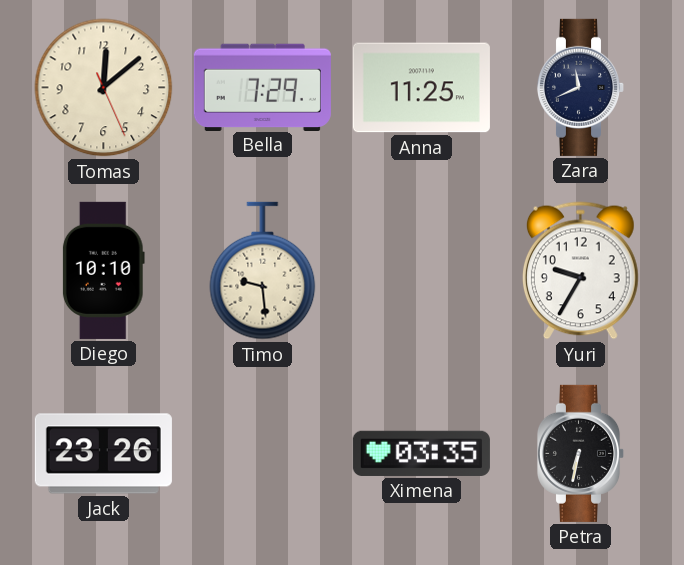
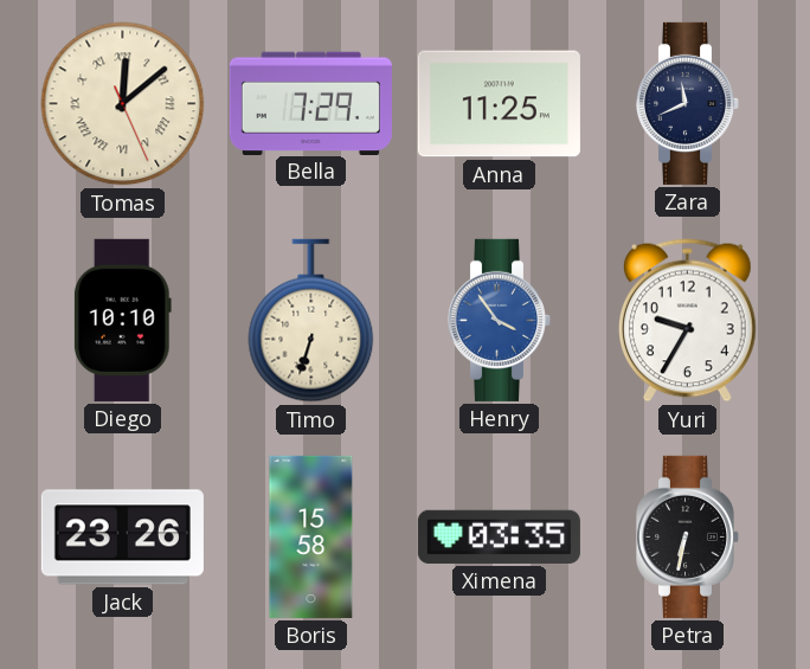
Tomas numerals: Arabic -> Roman
Timo: 9:29 -> 6:33
Henry: none -> 3:54
Boris: none -> 15:58
